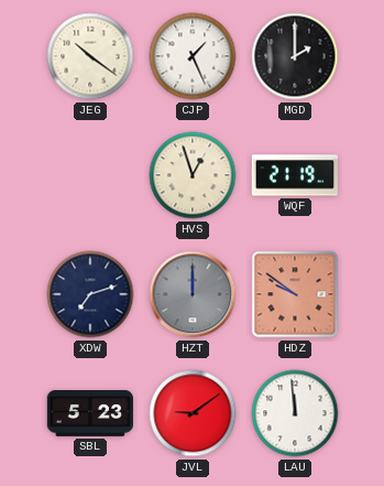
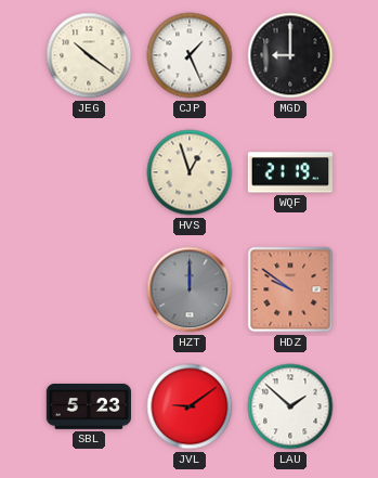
MGD: 2:00 -> 9:00
XDW: 7:12 -> none
LAU: 11:59 -> 1:52
